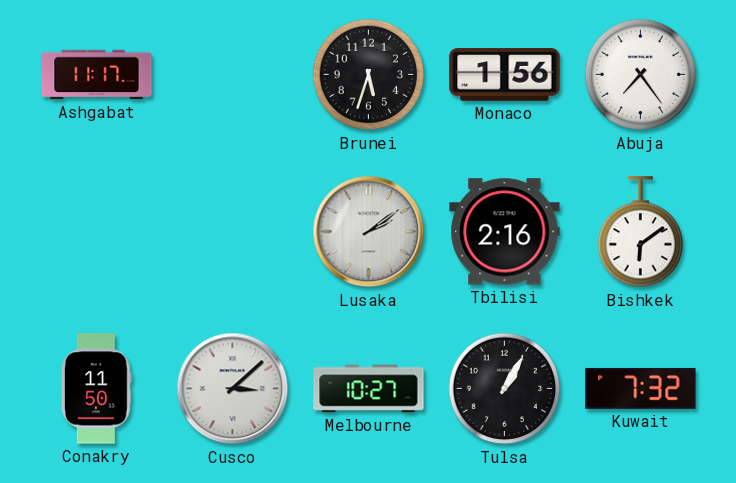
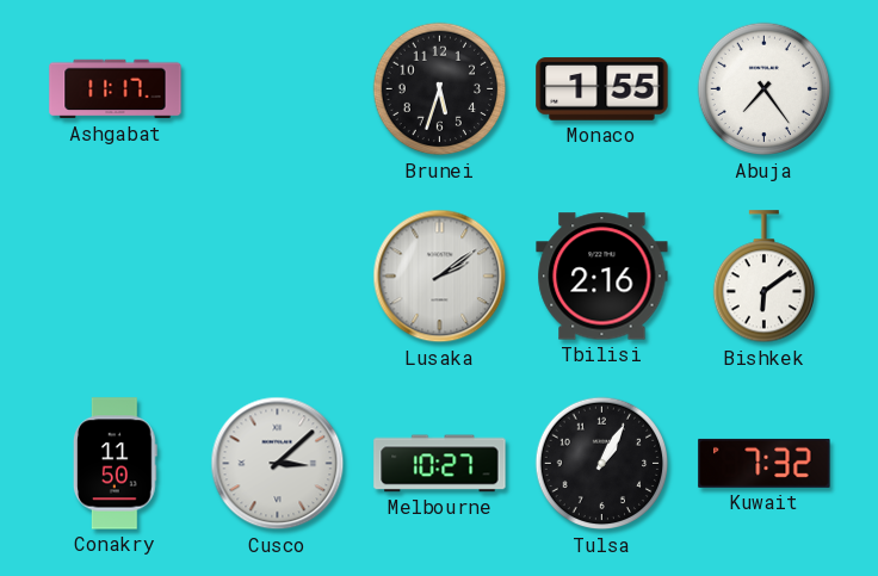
Monaco: 1:56 -> 1:55
